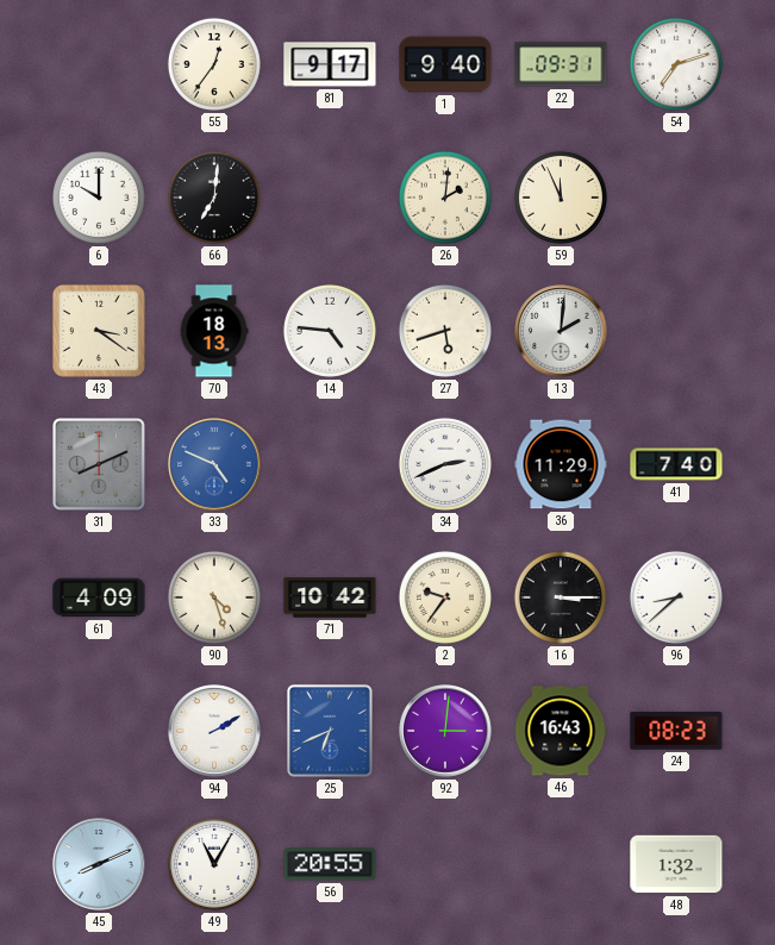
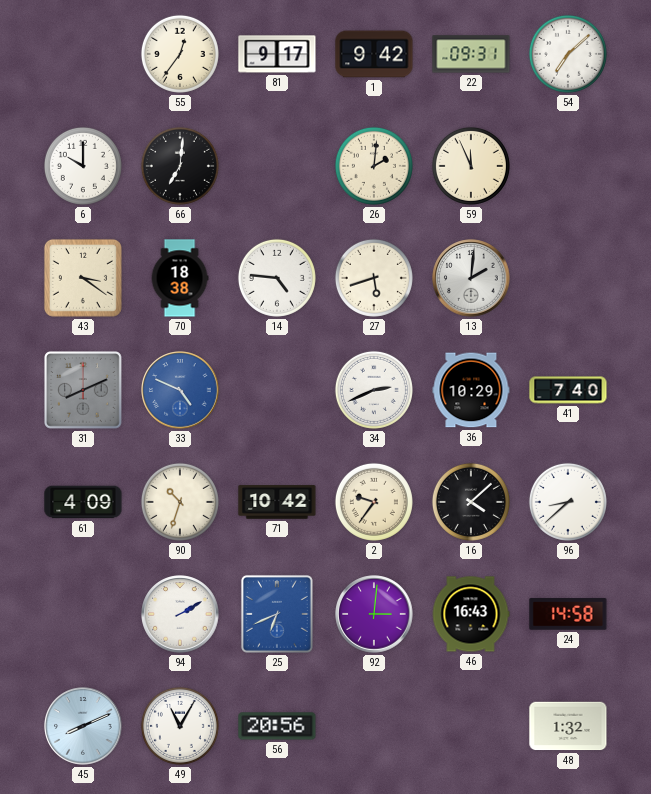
1: 9:40 -> 9:42
54: 7:12 -> 7:08
70: 18:13 -> 18:38
36: 11:29 -> 10:29
90: 4:27 -> 10:33
16: 3:15 -> 4:08
24: 08:23 -> 14:58
56: 20:55 -> 20:56
